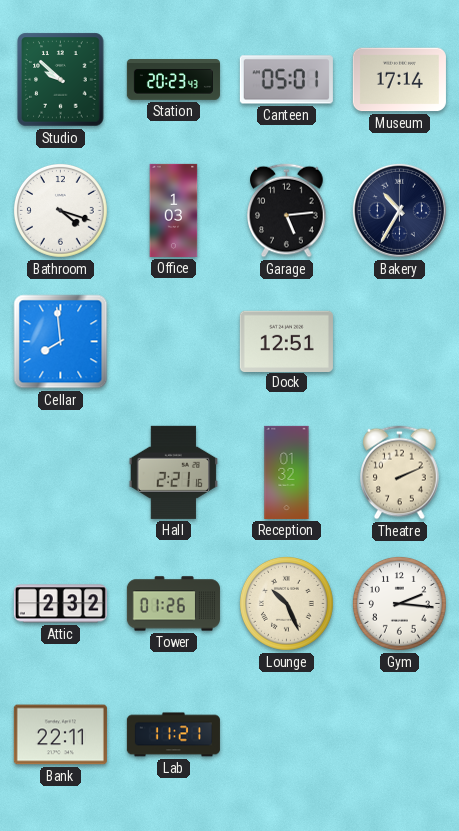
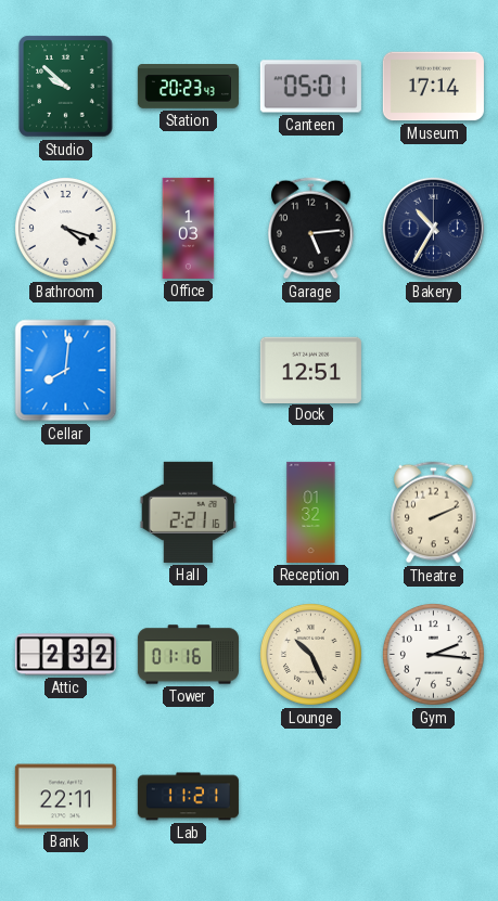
Cellar: 7:59 -> 8:01
Tower: 01:26 -> 01:16
